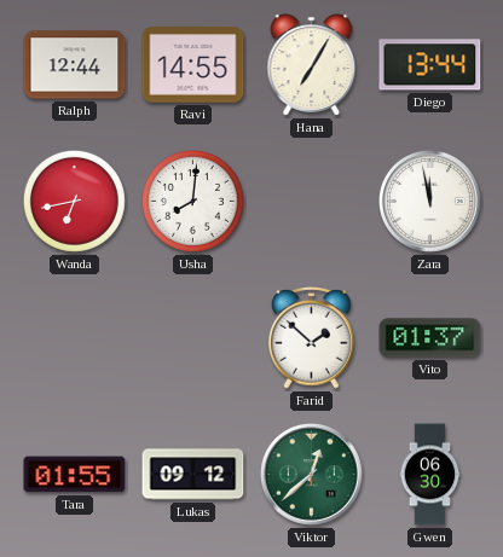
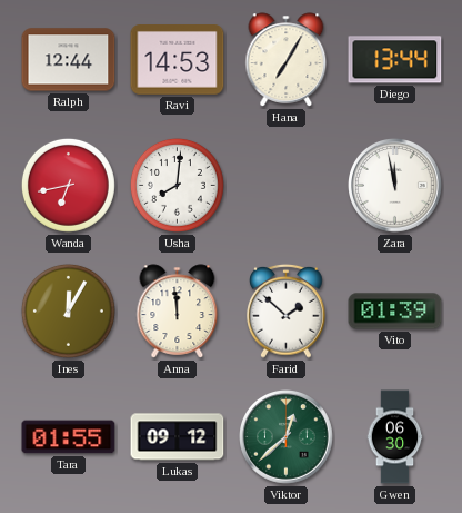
Ravi: 14:55 -> 14:53
Ines: none -> 12:05
Anna: none -> 11:59
Vito: 01:37 -> 01:39
